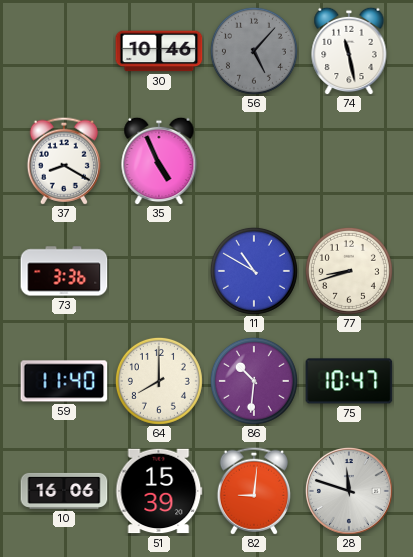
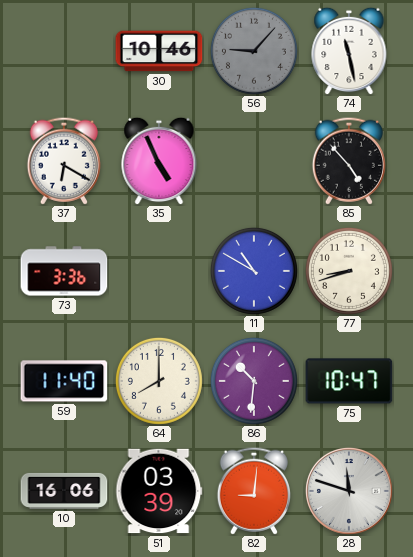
56: 5:07 -> 9:07
37: 8:20 -> 6:20
85: none -> 4:53
51: 15:39 -> 03:39
